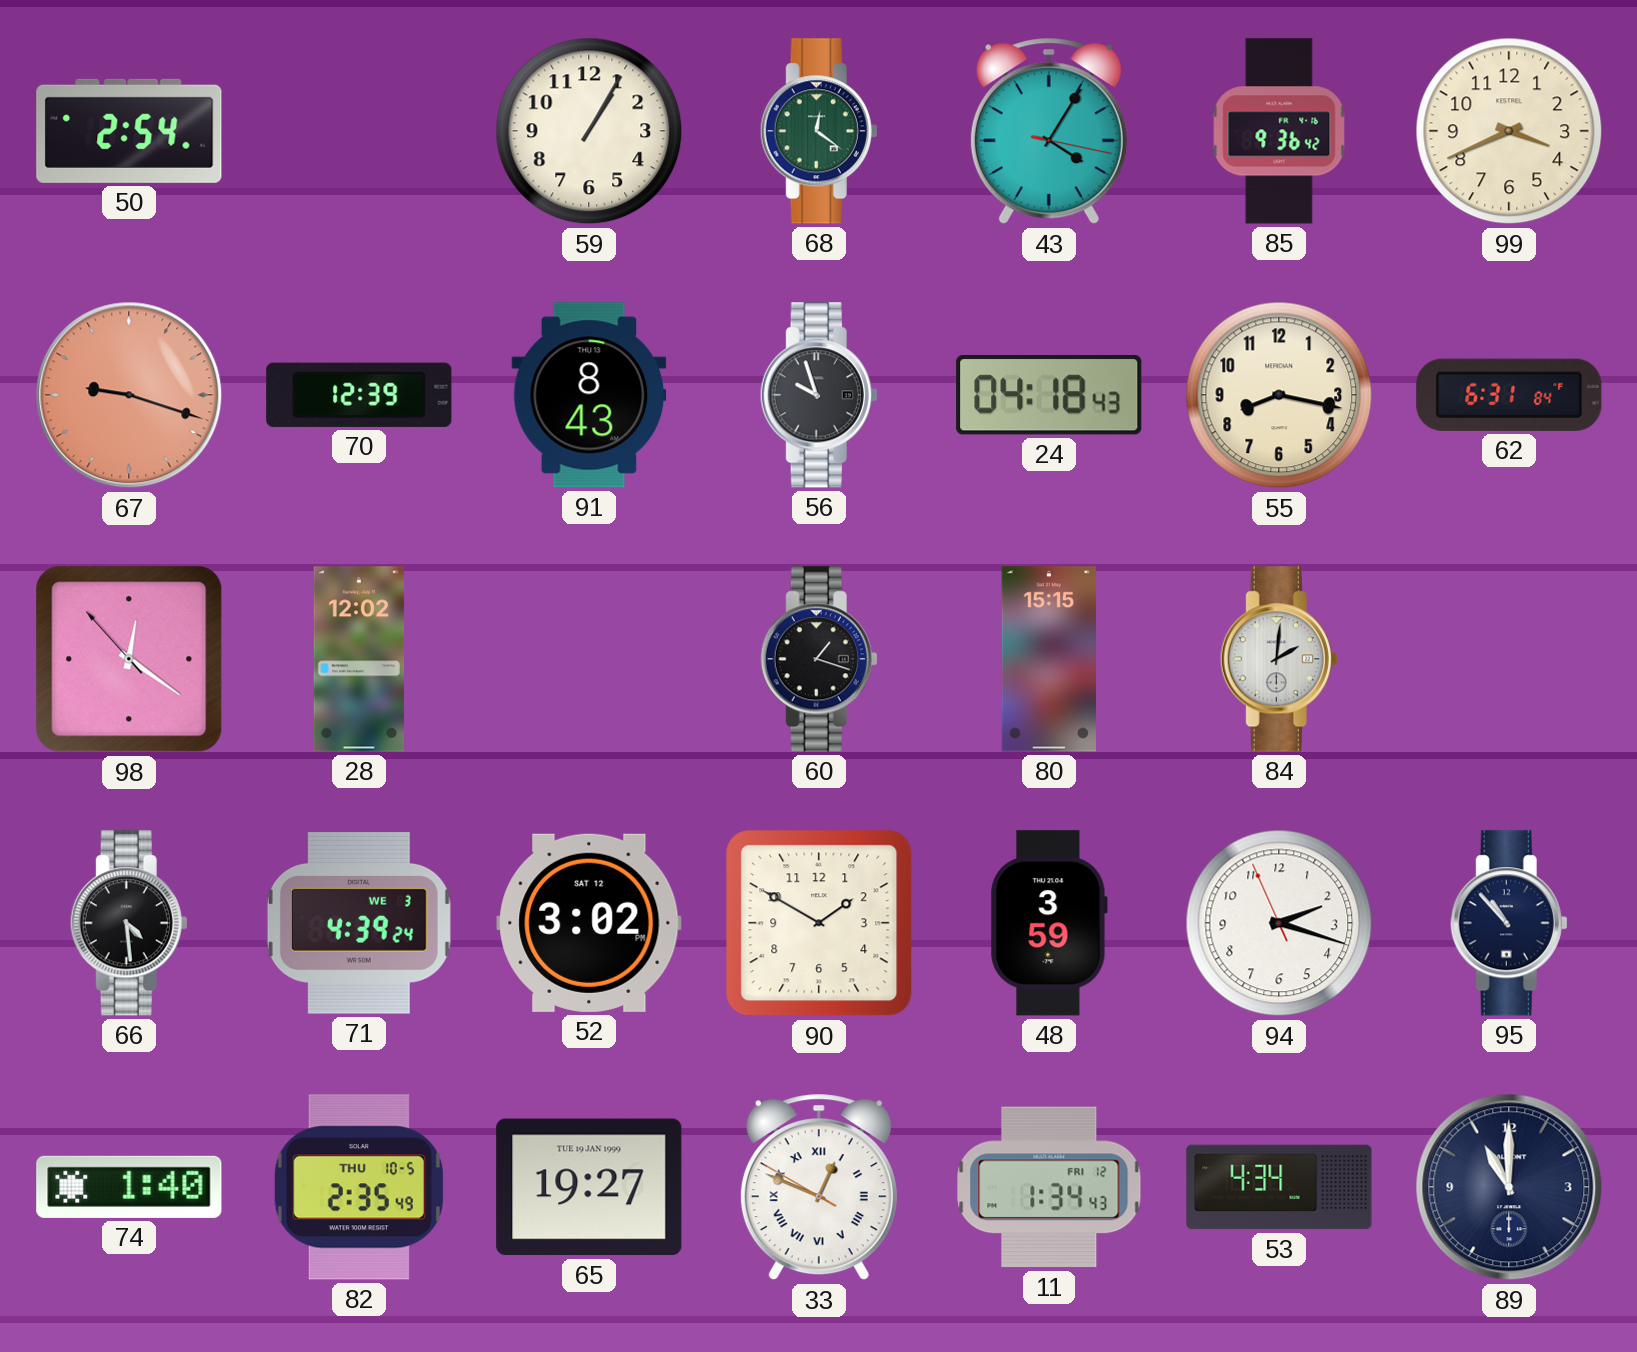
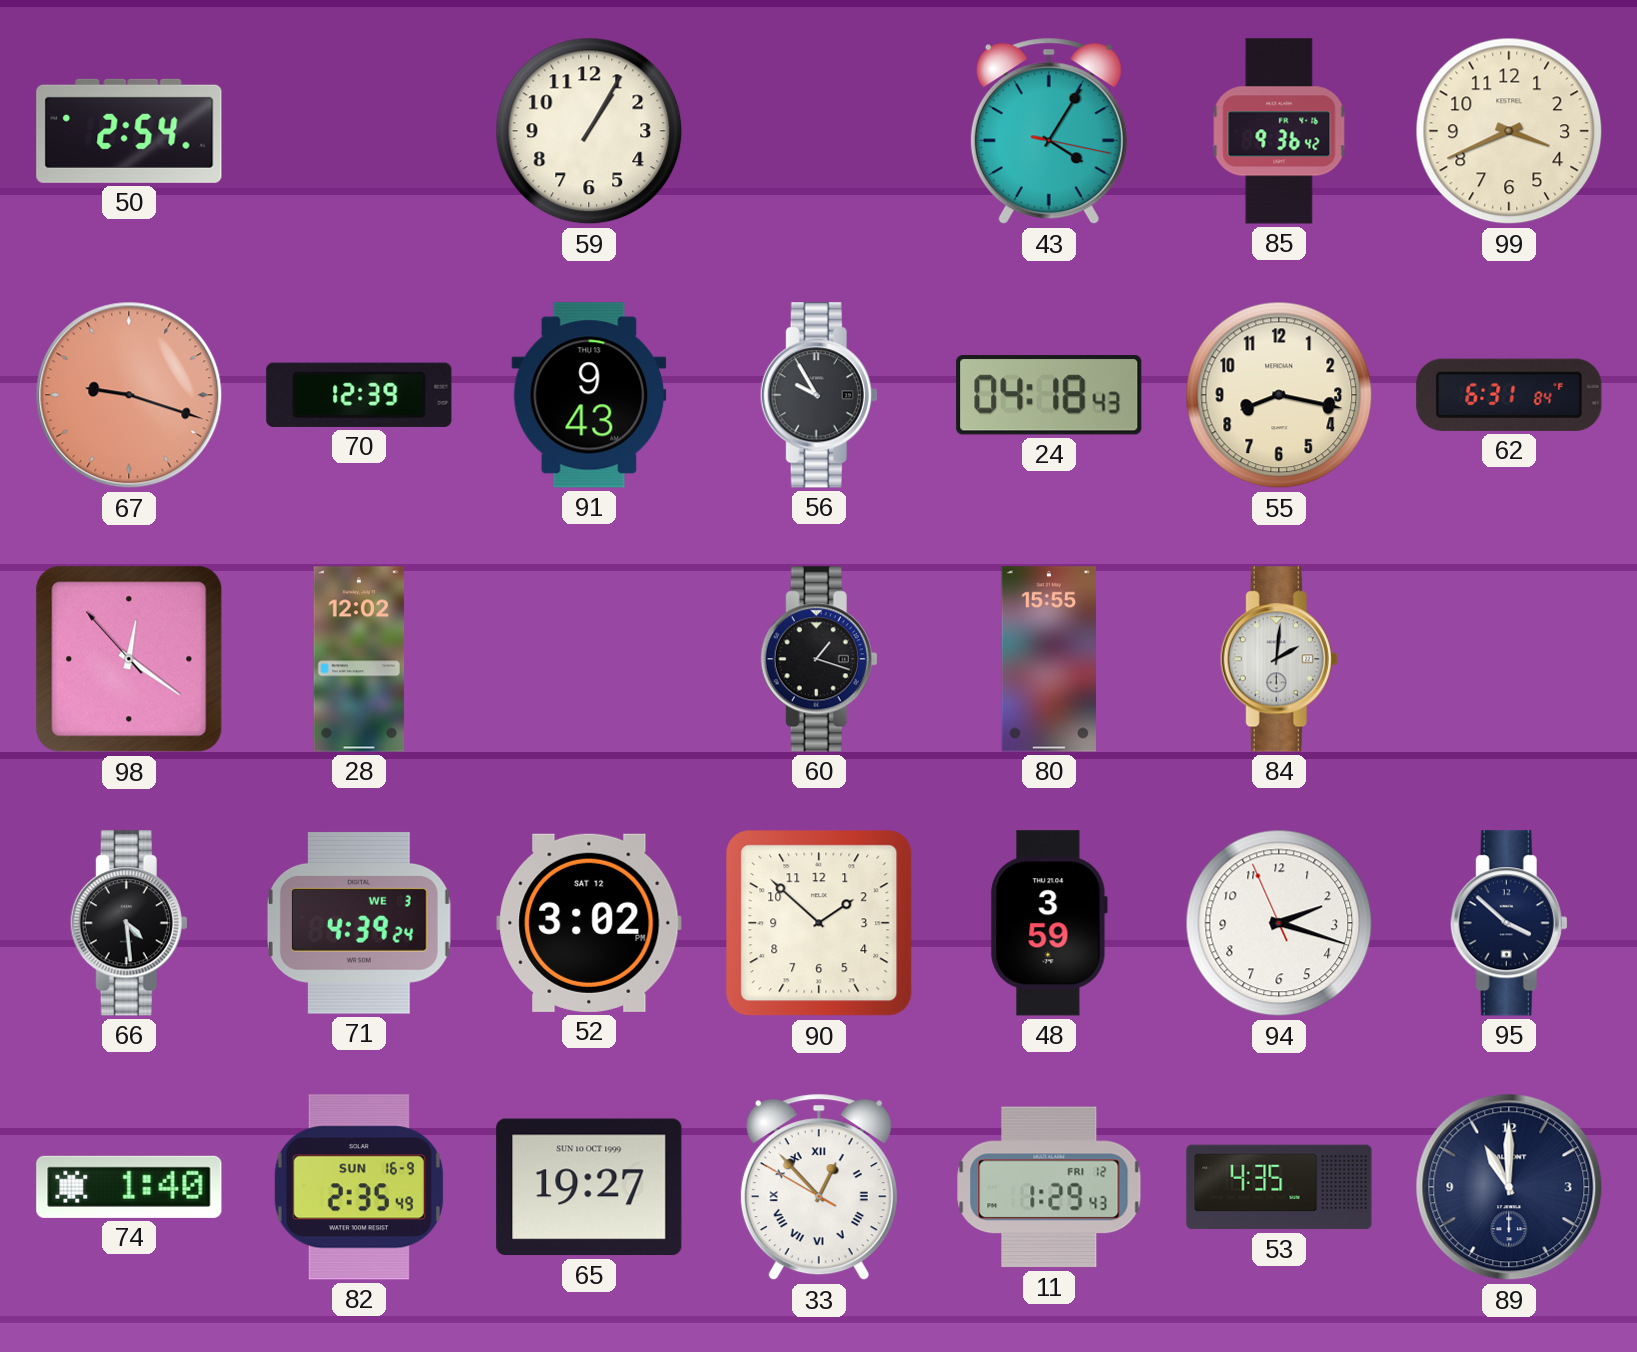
68: 12:21 -> none
91: 8:43 -> 9:43
56: 9:57 -> 9:55
80: 15:15 -> 15:55
90: 1:50 -> 1:52
95: 10:53 -> 3:52
82 date: THU 10-5 -> SUN 16-9
65 date: TUE 19 JAN 1999 -> SUN 10 OCT 1999
33: 12:48 -> 12:52
11: 1:34 -> 1:29
53: 4:34 -> 4:35
